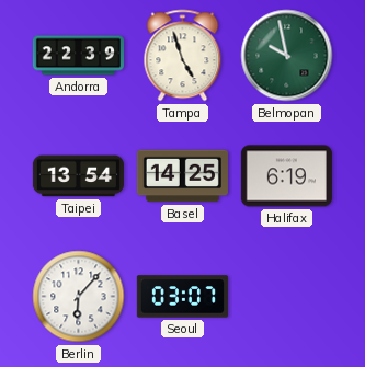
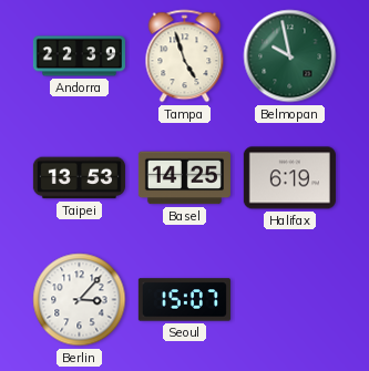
Taipei: 13:54 -> 13:53
Berlin: 6:07 -> 3:07
Seoul: 03:07 -> 15:07
